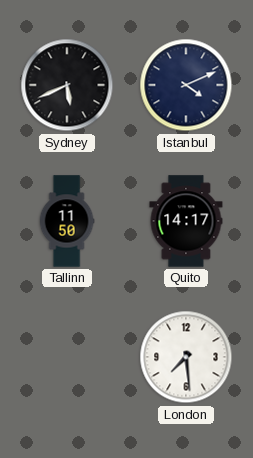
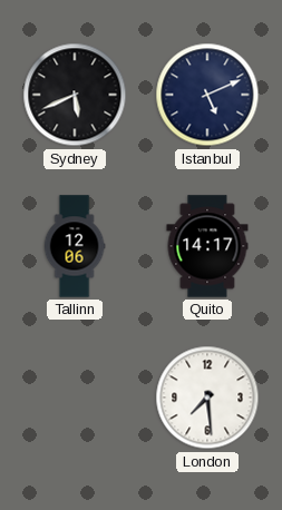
Istanbul: 4:11 -> 5:11
Tallinn: 11:50 -> 12:06
